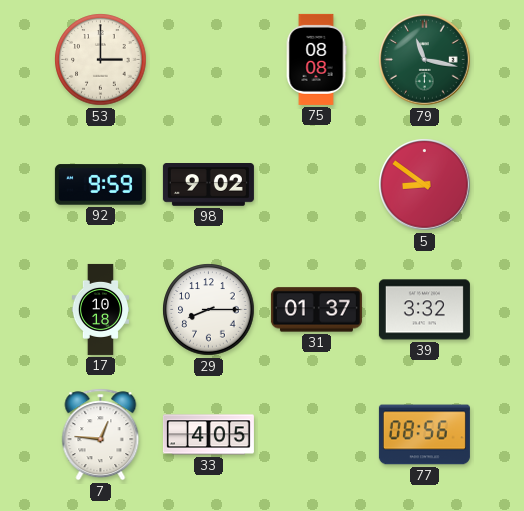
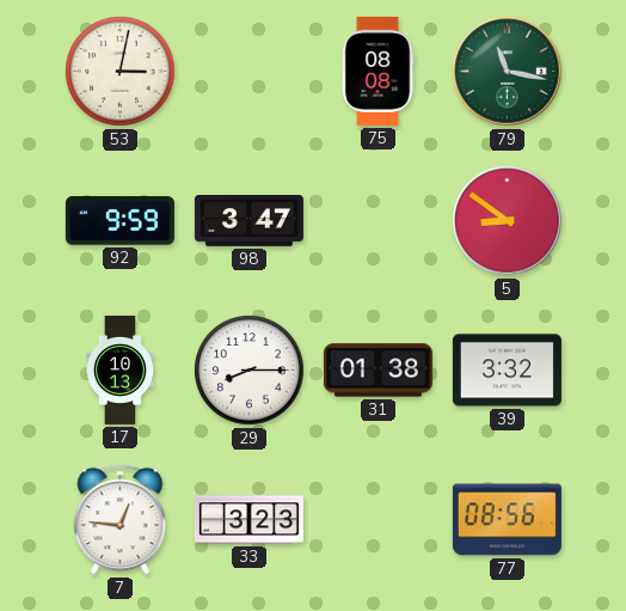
53: 3:00 -> 3:02
98: 9:02 -> 3:47
17: 10:18 -> 10:13
31: 01:37 -> 01:38
33: 4:05 -> 3:23
